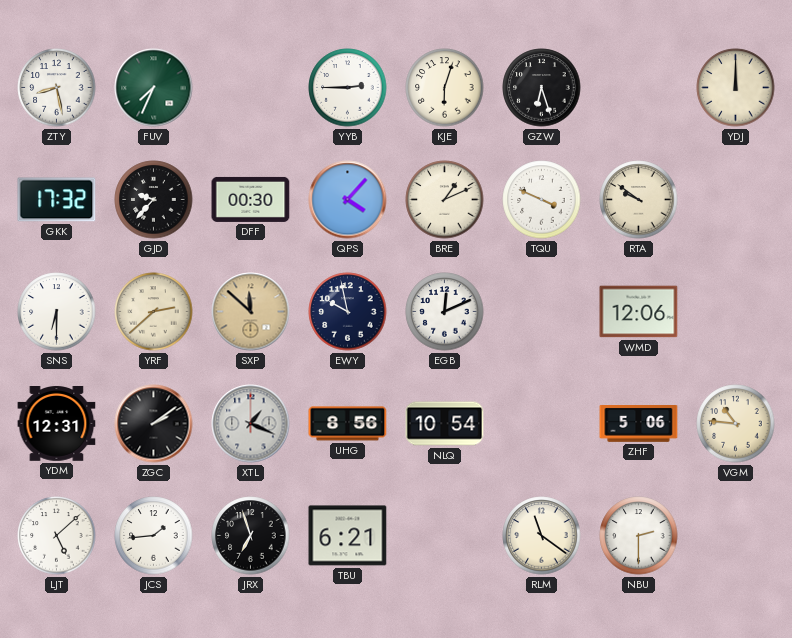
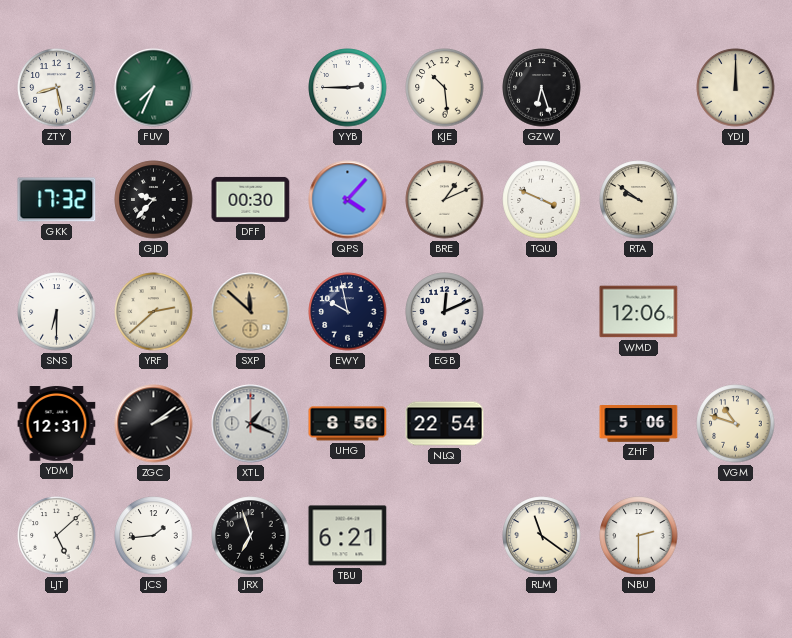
KJE: 6:03 -> 10:29
NLQ: 10:54 -> 22:54
VGM: 10:46 -> 10:48
